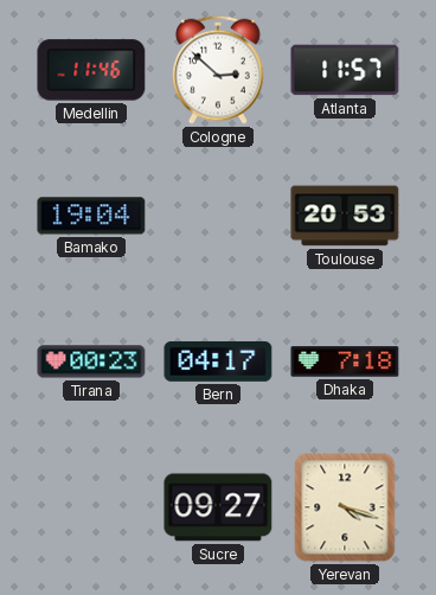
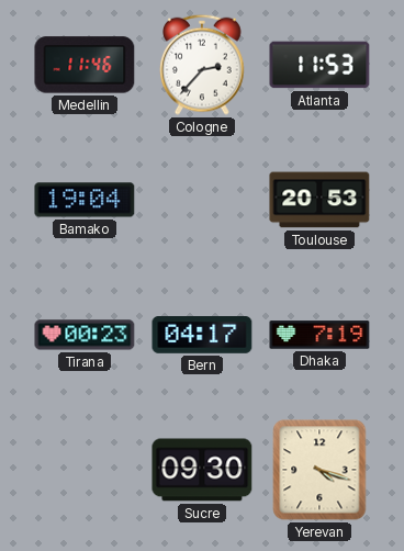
Cologne: 2:52 -> 2:37
Atlanta: 11:57 -> 11:53
Dhaka: 7:18 -> 7:19
Sucre: 09:27 -> 09:30
